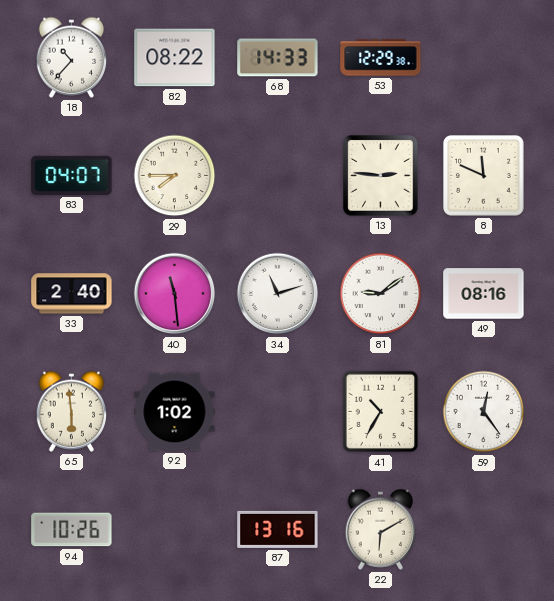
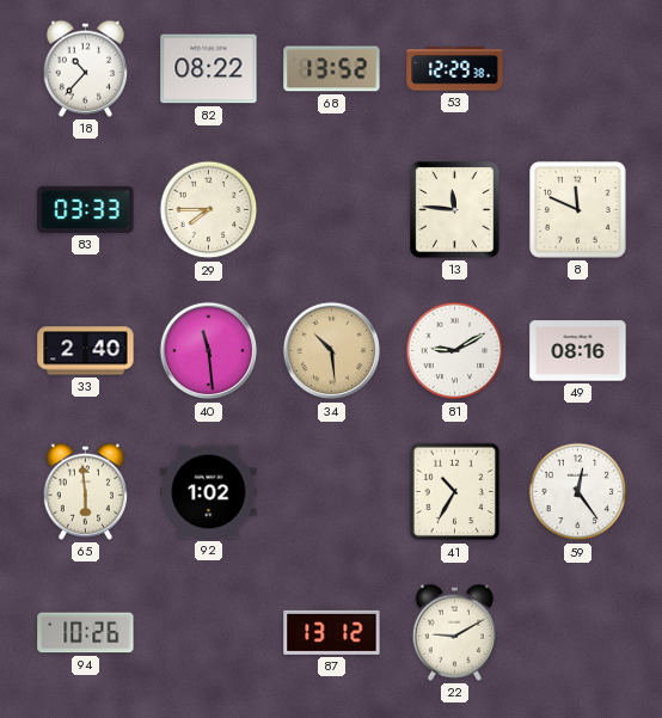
68: 14:33 -> 13:52
83: 04:07 -> 03:33
13: 2:46 -> 11:46
34: 11:12 -> 10:29
34 dial: white -> champagne
81: 9:09 -> 9:10
87: 13:16 -> 13:12
22: 6:10 -> 9:10
